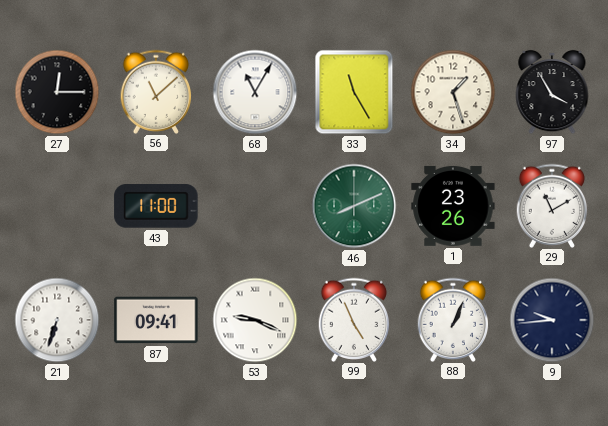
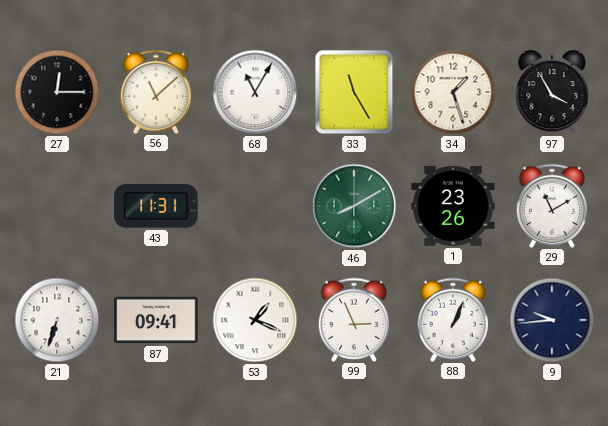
43: 11:00 -> 11:31
46: 8:11 -> 8:10
53: 9:19 -> 1:19
99: 4:56 -> 2:56
